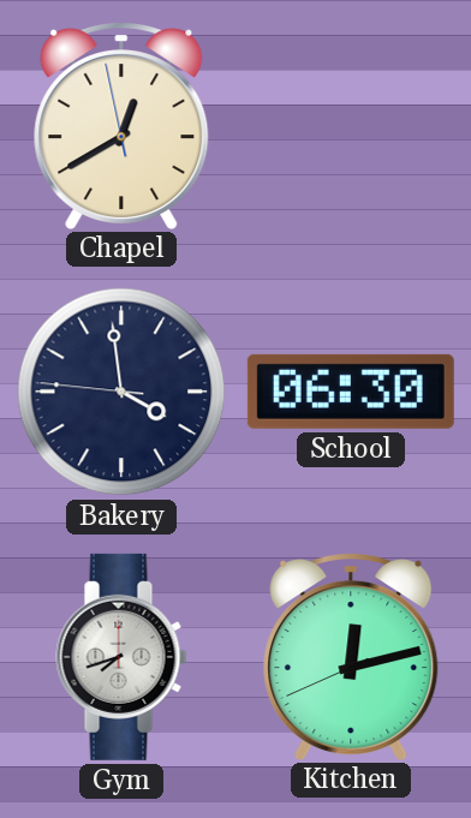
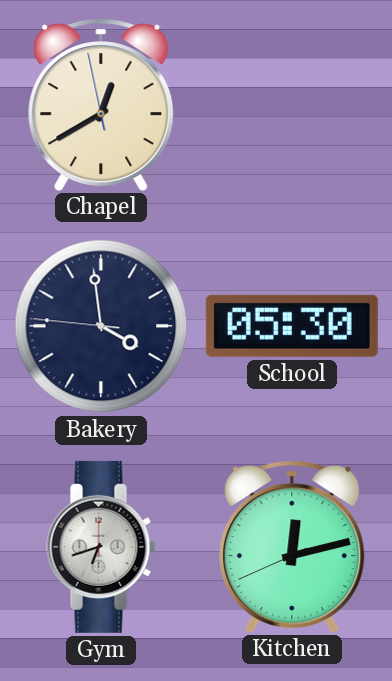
School: 06:30 -> 05:30
Gym: 7:42 -> 6:42
